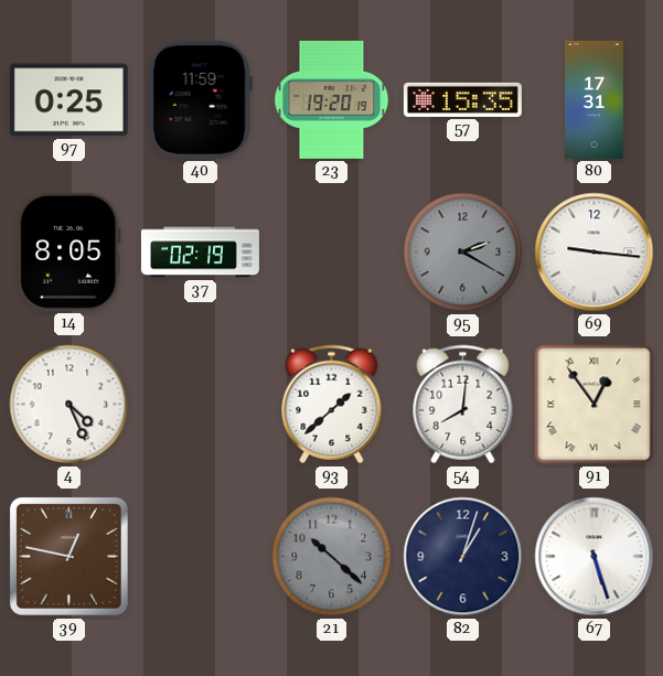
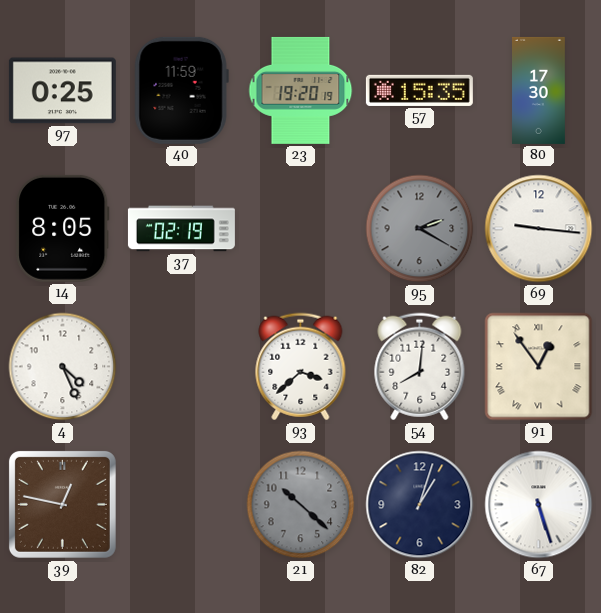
80: 17:31 -> 17:30
93: 1:38 -> 3:38
